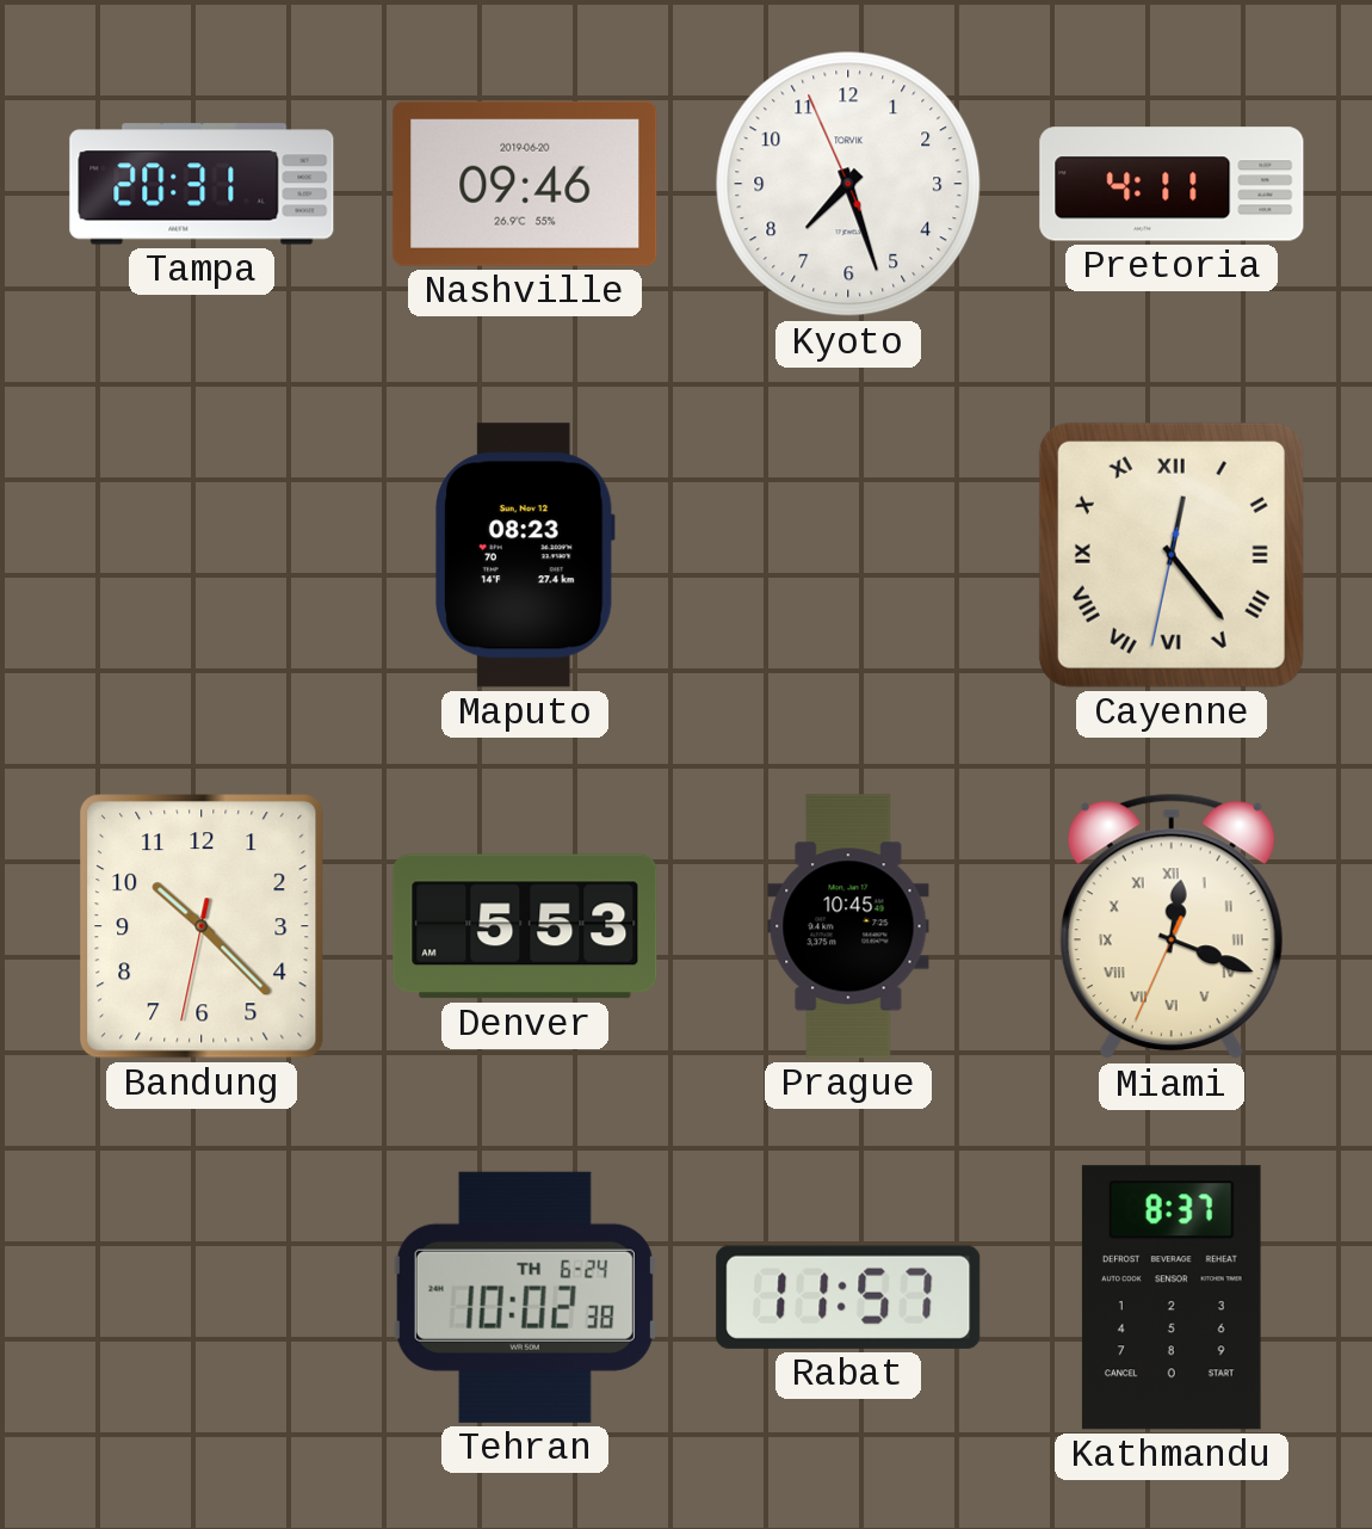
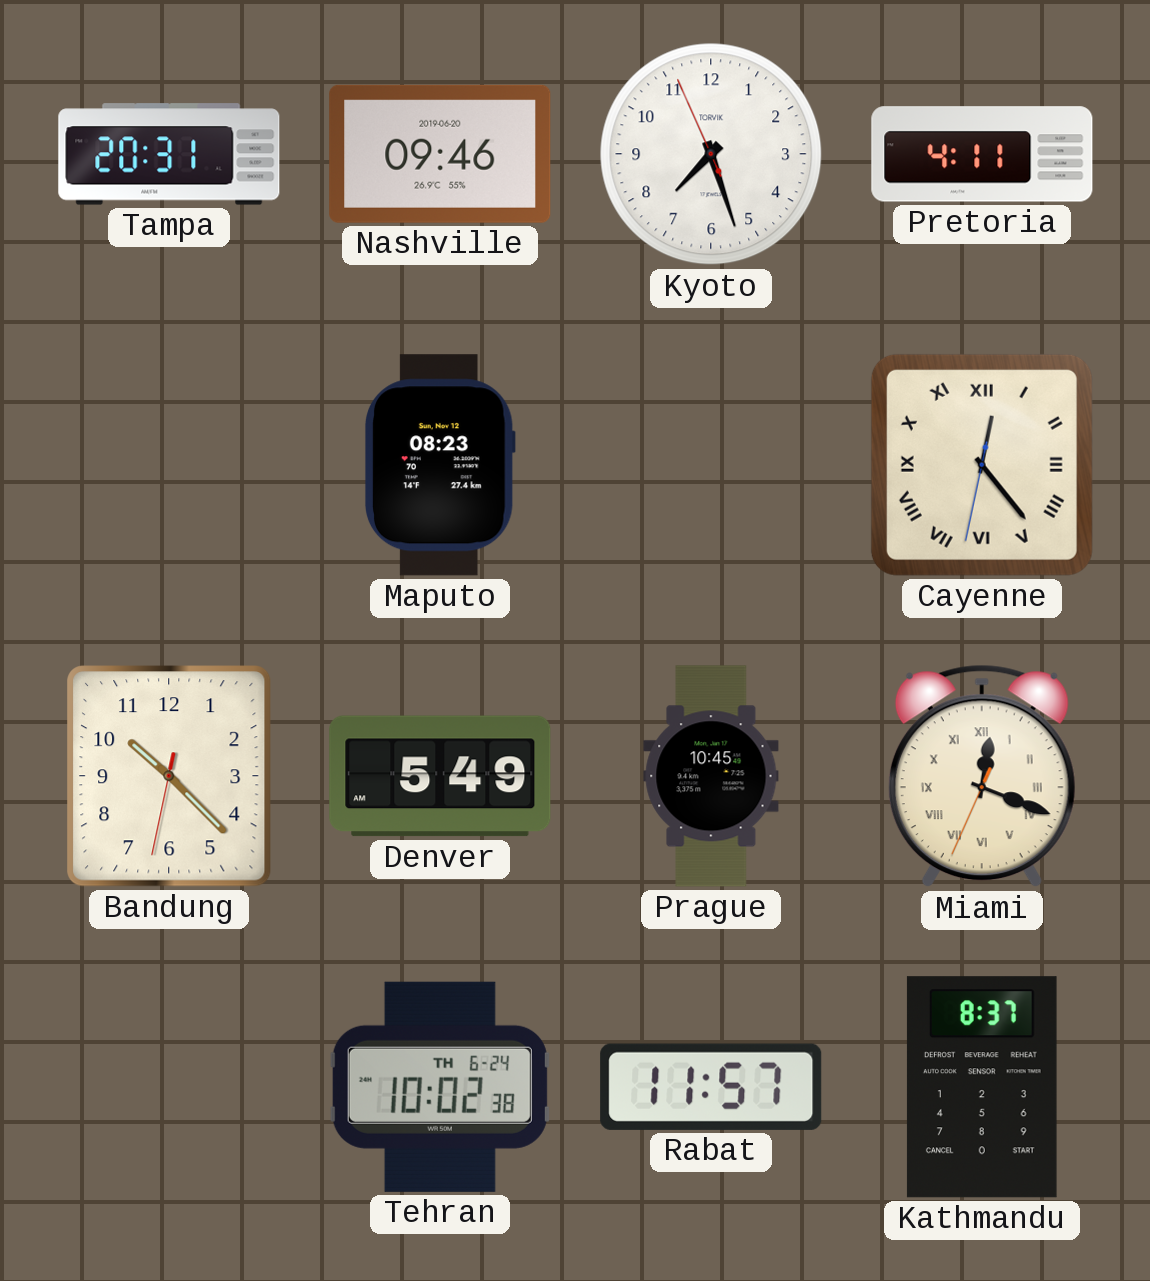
Denver: 5:53 -> 5:49
